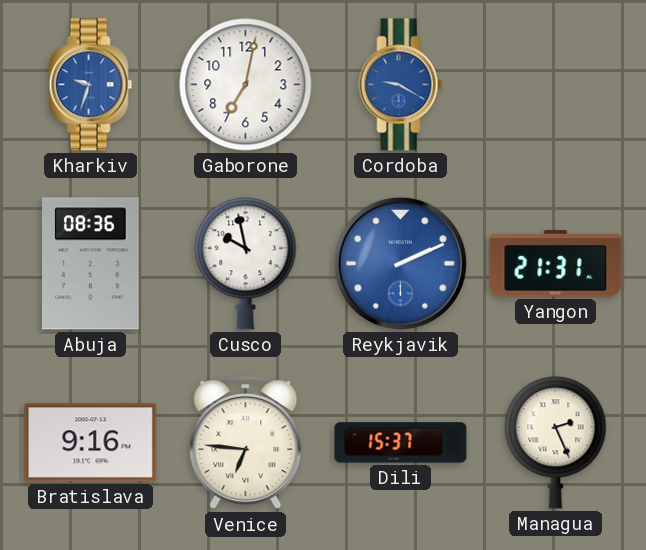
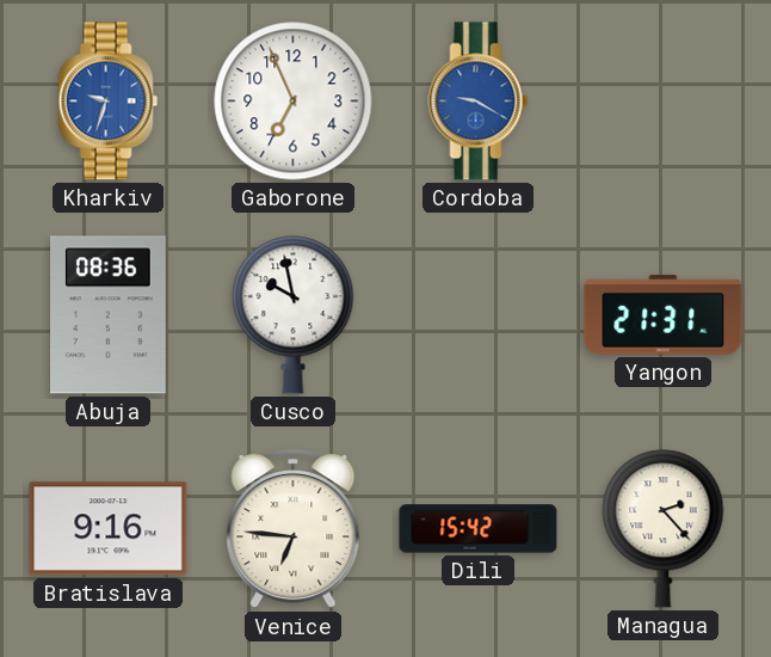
Gaborone: 7:02 -> 6:56
Reykjavik: 2:11 -> none
Dili: 15:37 -> 15:42
Managua: 2:26 -> 2:23
